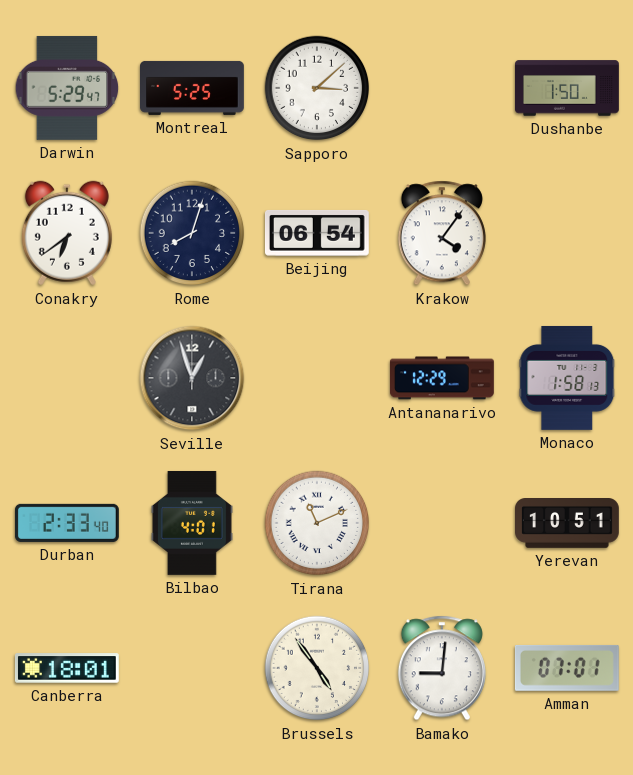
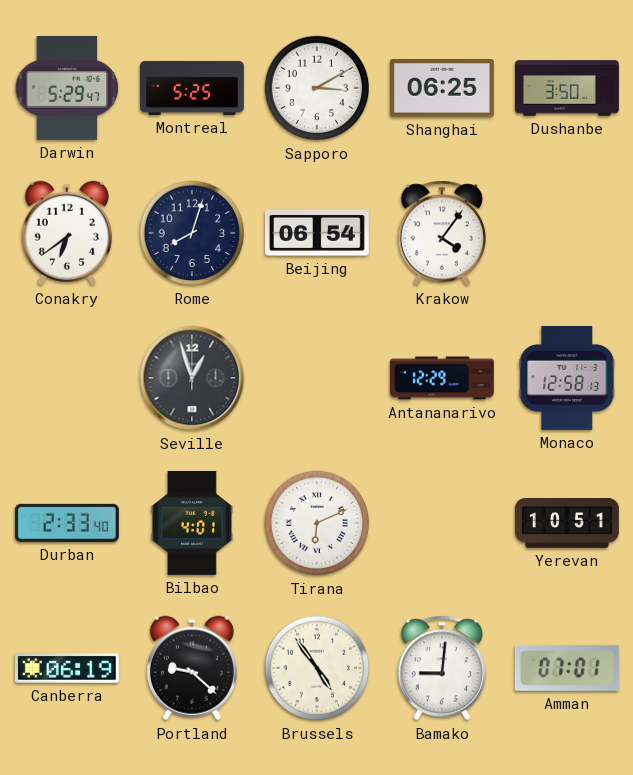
Sapporo: 3:08 -> 3:10
Shanghai: none -> 06:25
Dushanbe: 1:50 -> 3:50
Monaco: 1:58 -> 12:58
Tirana: 11:11 -> 6:11
Canberra: 18:01 -> 06:19
Portland: none -> 9:22
